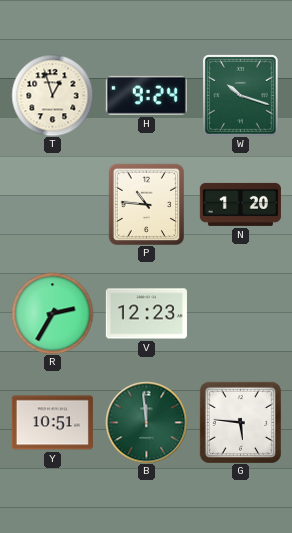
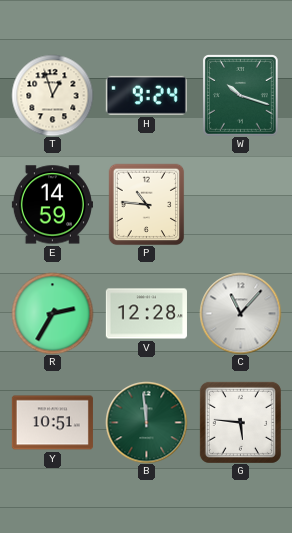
E: none -> 14:59
N: 1:20 -> none
V: 12:23 -> 12:28
C: none -> 11:07
